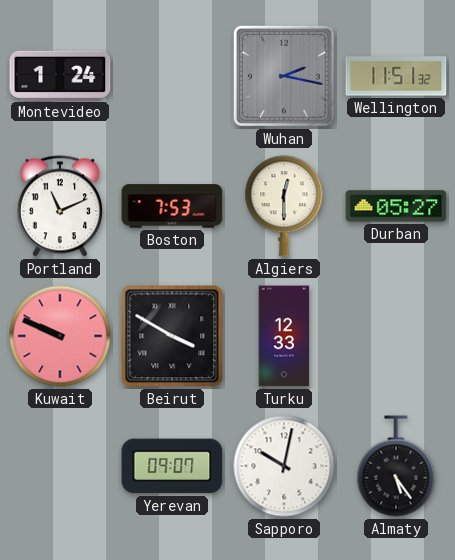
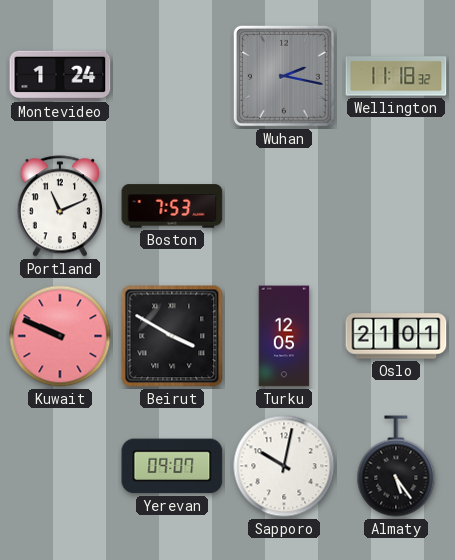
Wellington: 11:51 -> 11:18
Algiers: 12:30 -> none
Durban: 05:27 -> none
Turku: 12:33 -> 12:05
Oslo: none -> 21:01
